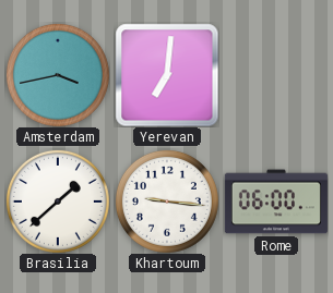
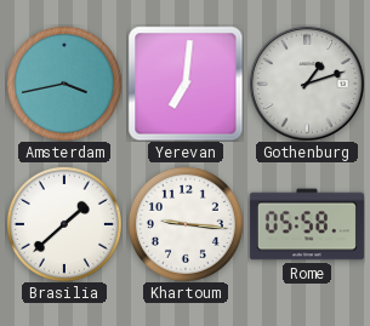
Gothenburg: none -> 1:12
Rome: 06:00 -> 05:58
